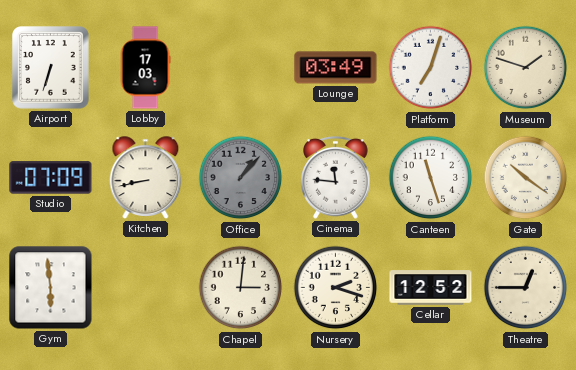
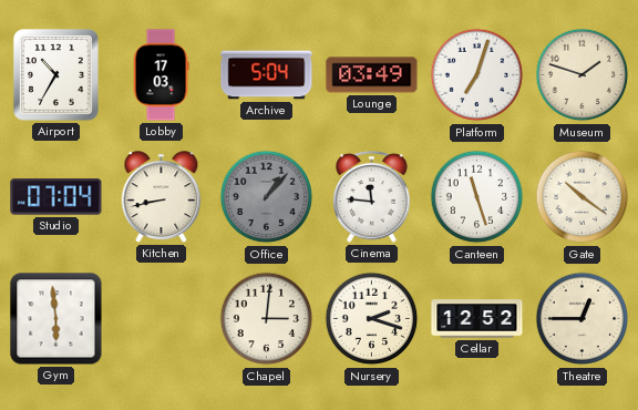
Airport: 6:33 -> 10:35
Archive: none -> 5:04
Studio: 07:09 -> 07:04
